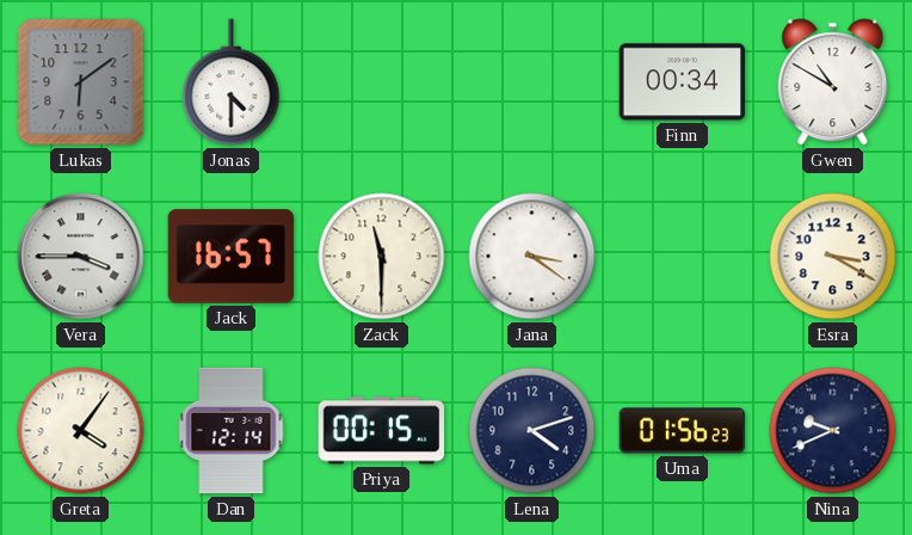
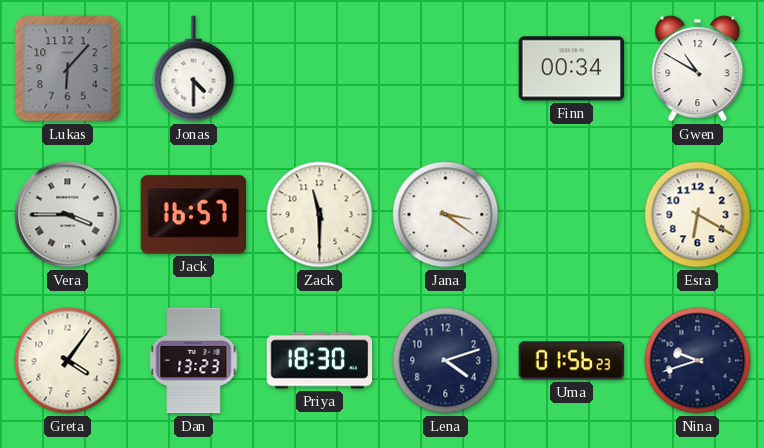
Lukas: 6:09 -> 6:07
Esra: 3:20 -> 6:20
Dan: 12:14 -> 13:23
Priya: 00:15 -> 18:30
Nina: 9:41 -> 9:42
